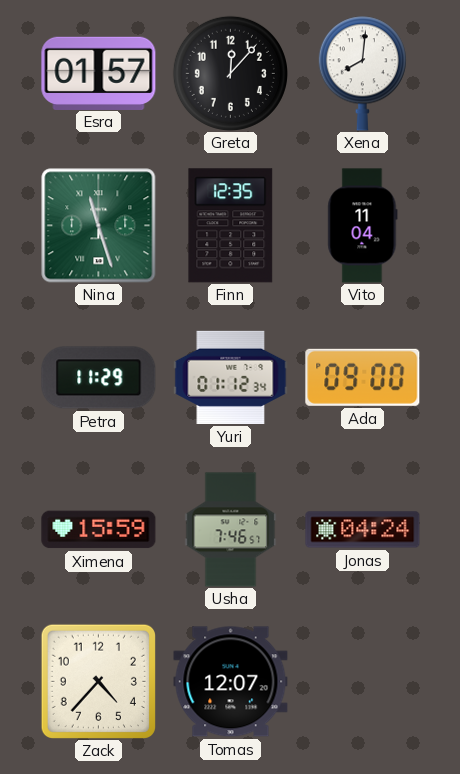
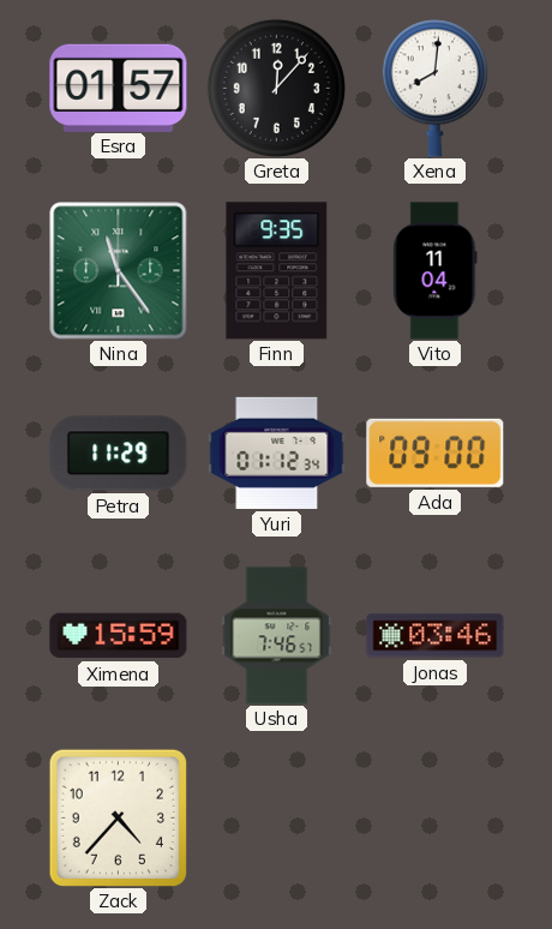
Nina: 11:27 -> 11:24
Finn: 12:35 -> 9:35
Jonas: 04:24 -> 03:46
Tomas: 12:07 -> none
